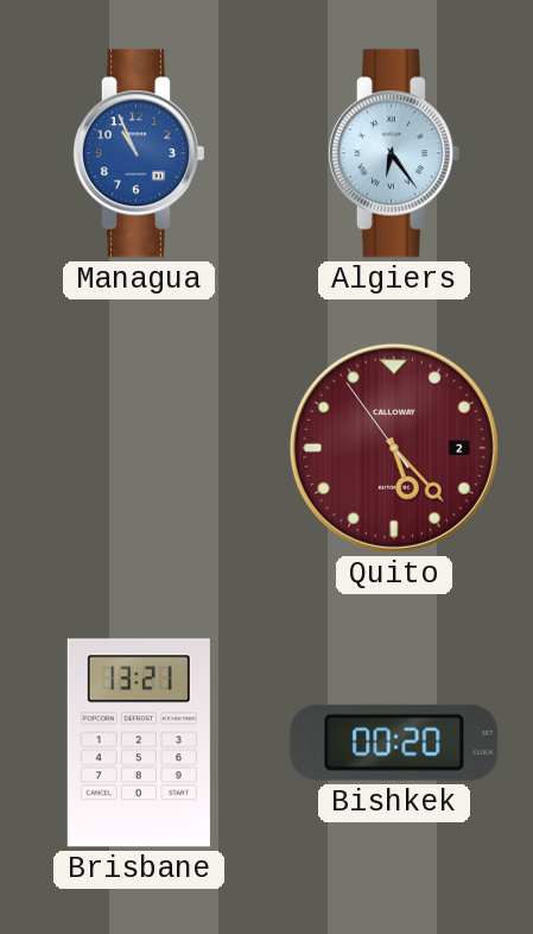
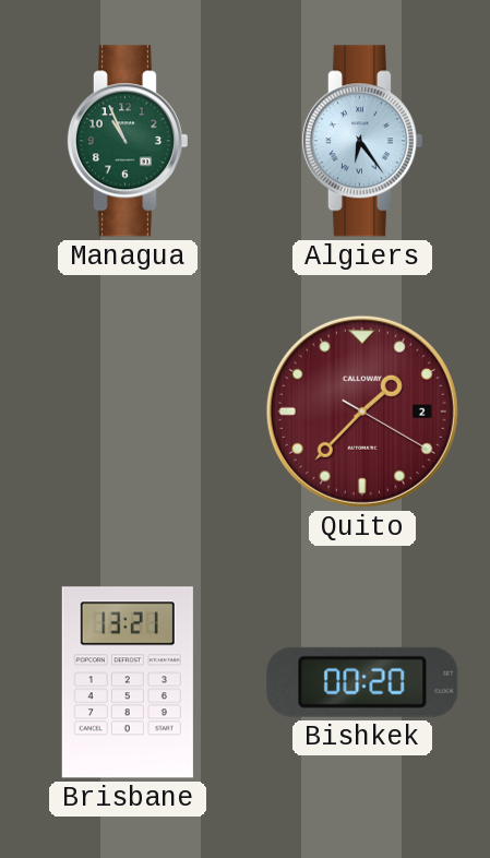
Managua dial: blue -> green
Quito: 5:22 -> 1:37
